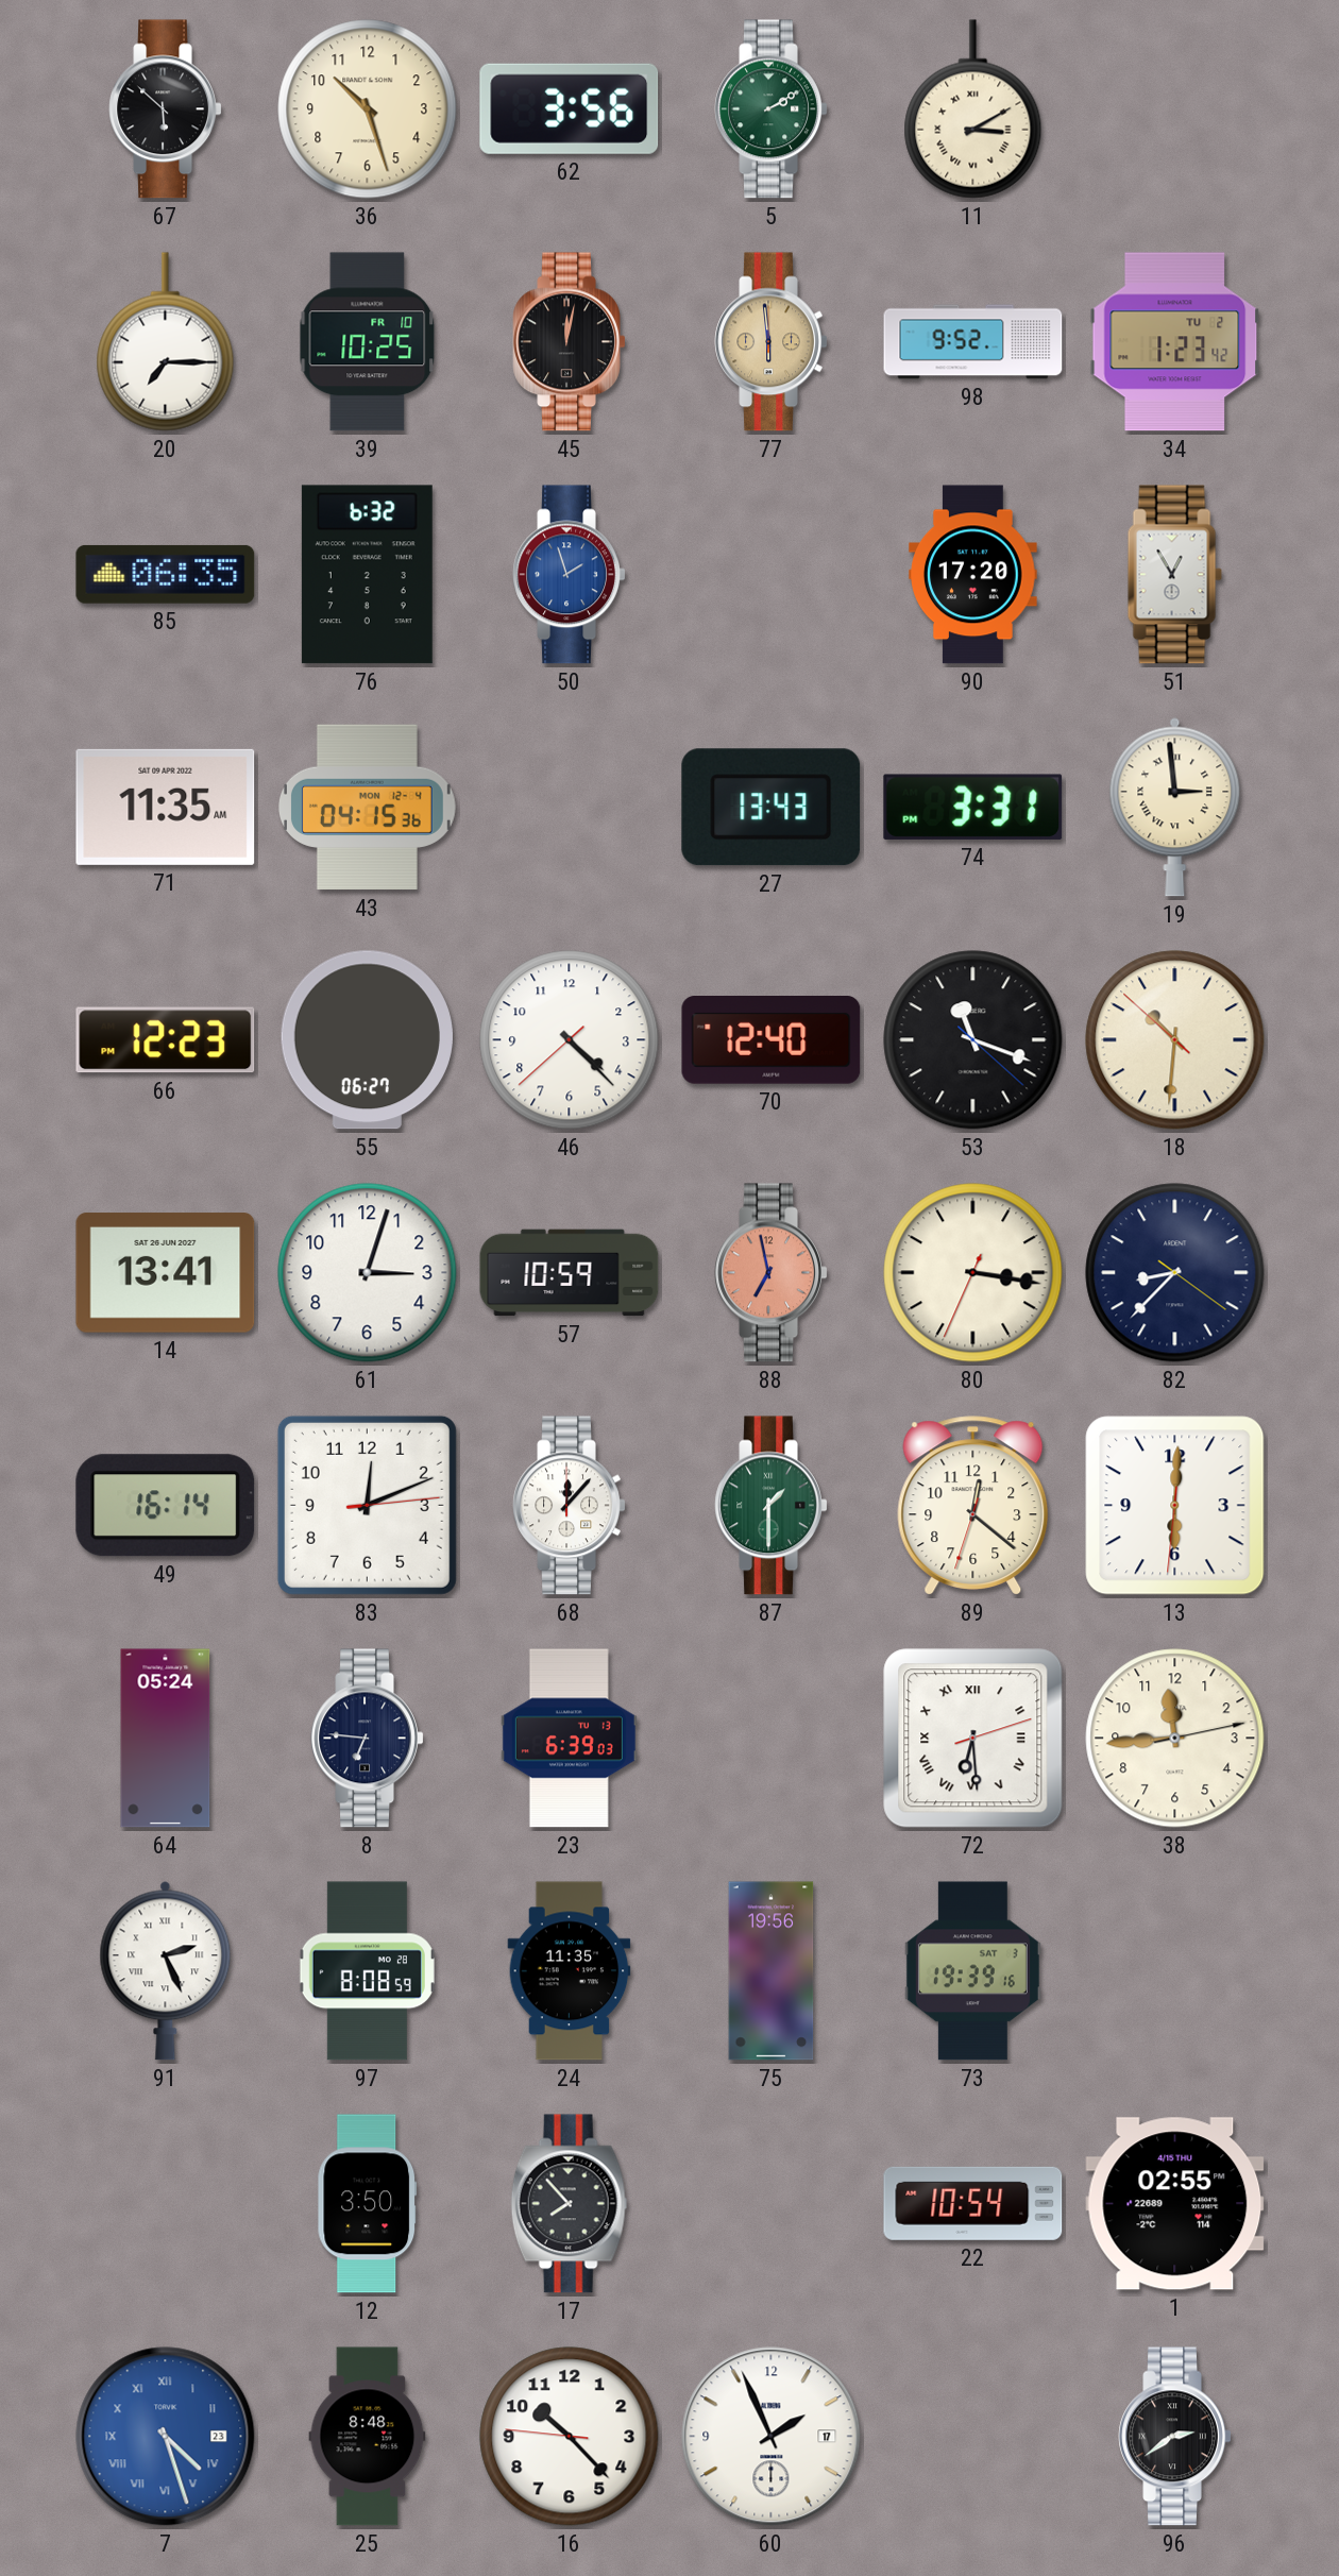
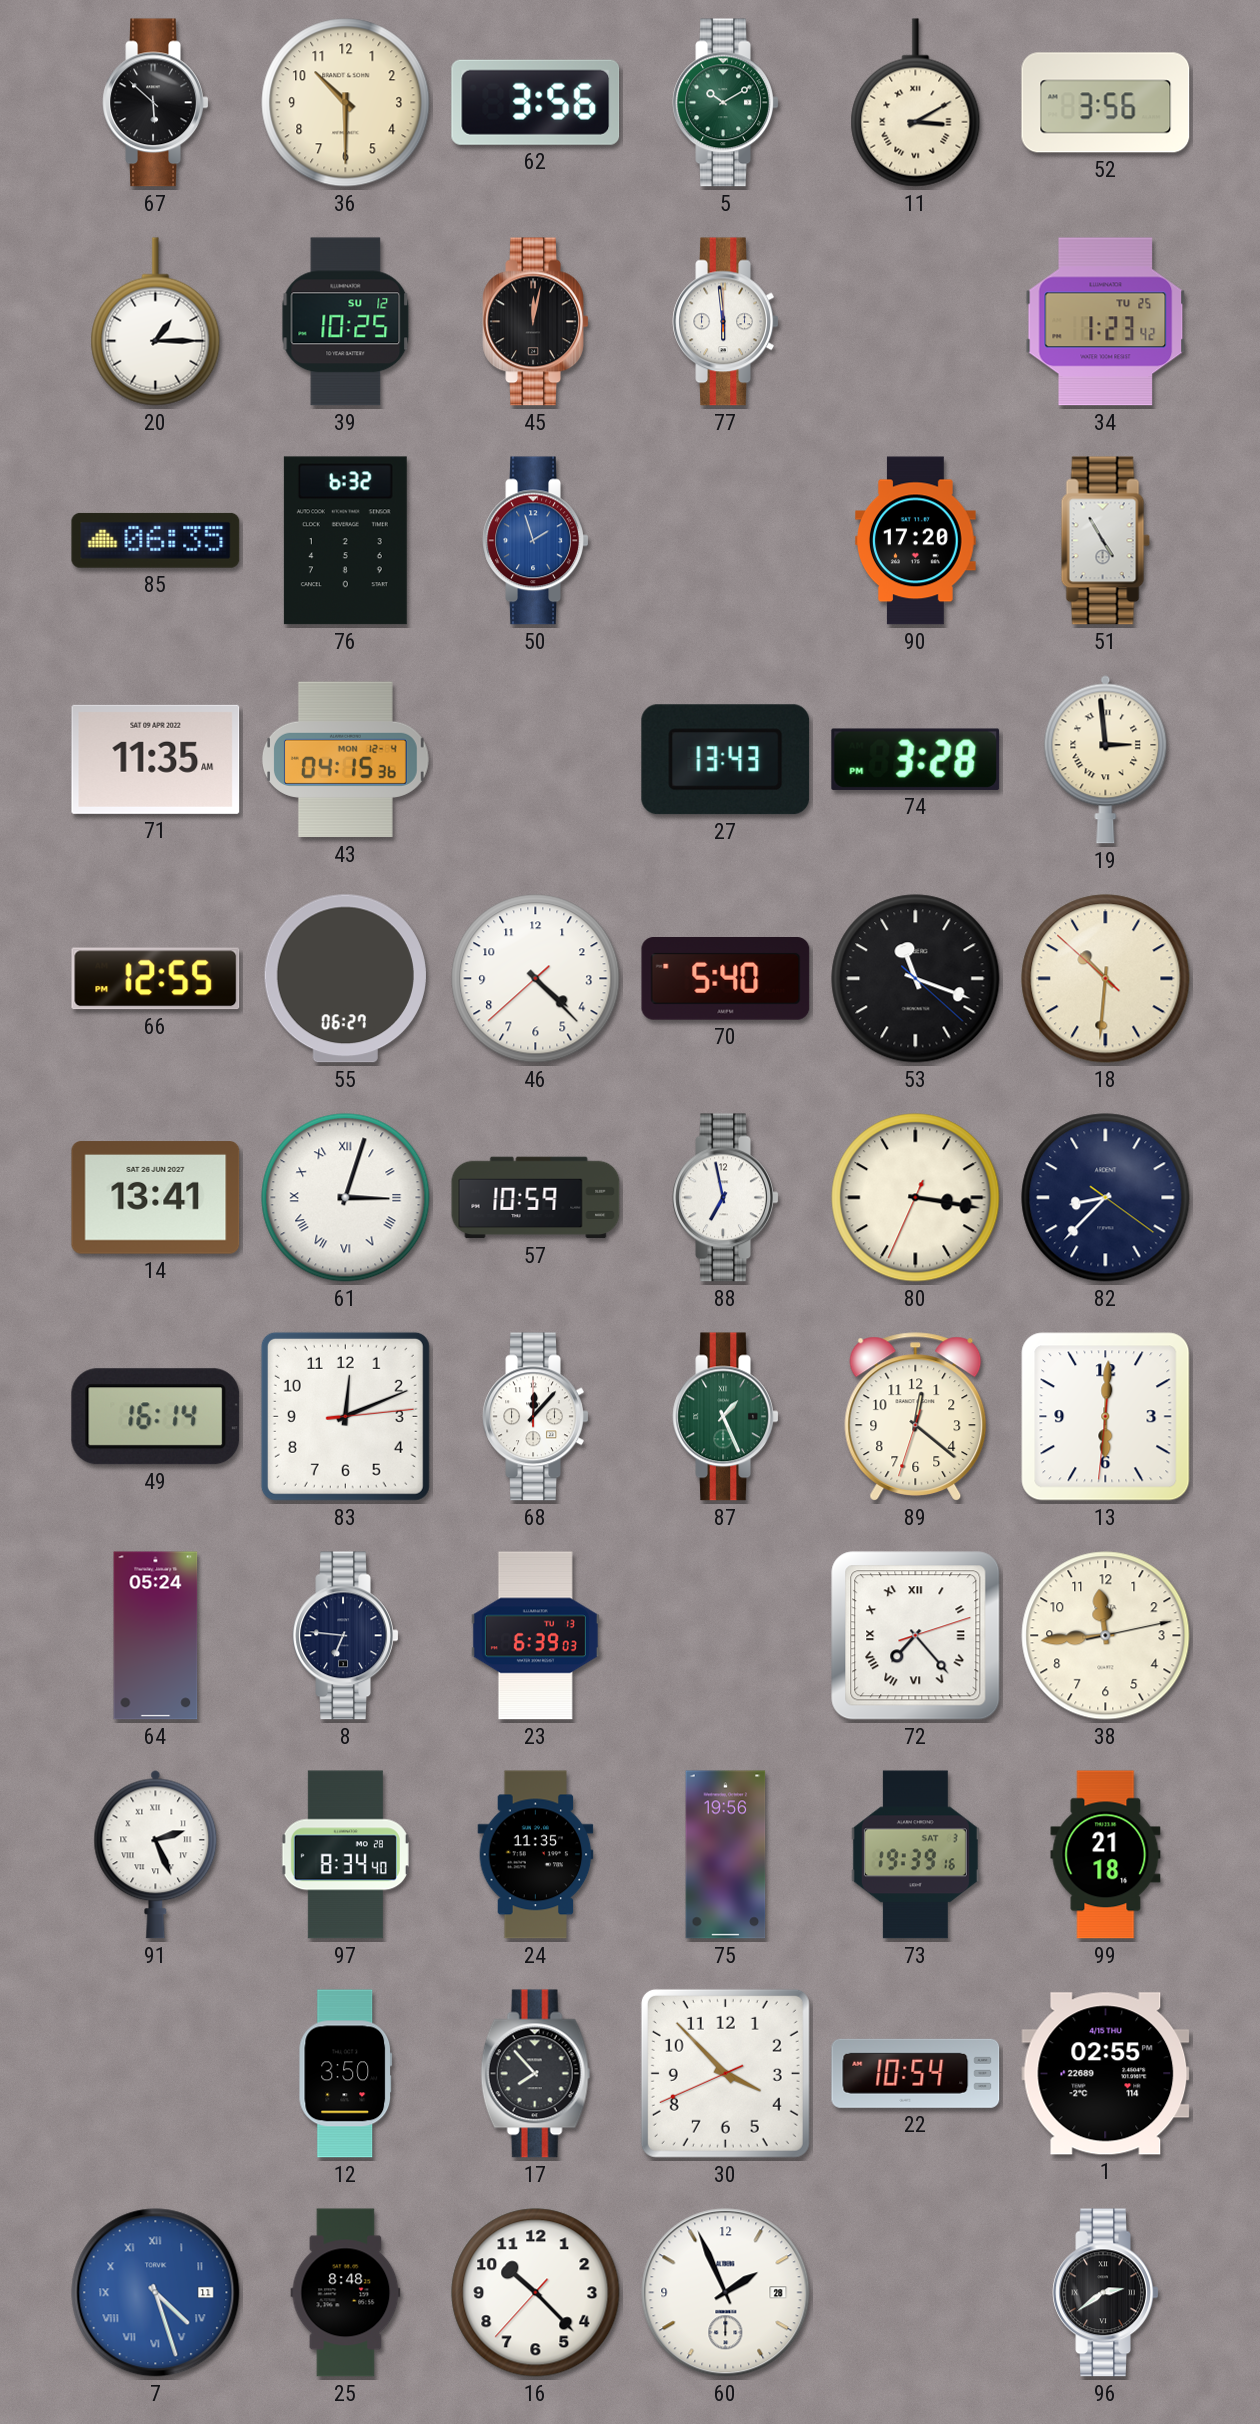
36: 10:27 -> 10:30
5: 2:10 -> 10:10
52: none -> 3:56
20: 7:15 -> 1:15
39 date: FR 10 -> SU 12
77 dial: champagne -> white
98: 9:52 -> none
34 date: TU 2 -> TU 25
51: 12:55 -> 4:55
74: 3:31 -> 3:28
66: 12:23 -> 12:55
70: 12:40 -> 5:40
61 numerals: Arabic -> Roman
88 dial: salmon -> white
87: 1:30 -> 1:26
72: 6:29 -> 7:23
97: 8:08 -> 8:34
99: none -> 21:18
30: none -> 3:52
7 date: 23 -> 11
16: 10:22:46 -> 10:22:37
60 date: 17 -> 28
